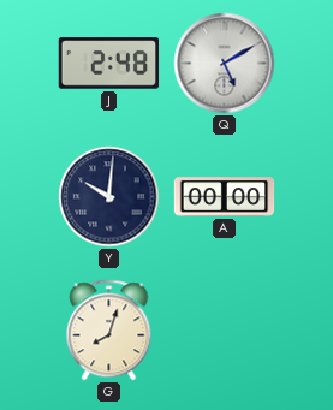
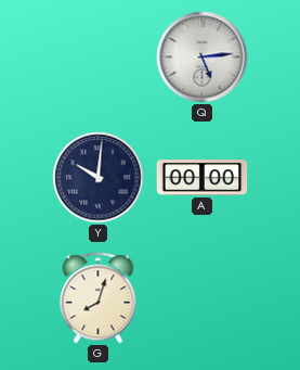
J: 2:48 -> none
Q: 5:10 -> 5:14
